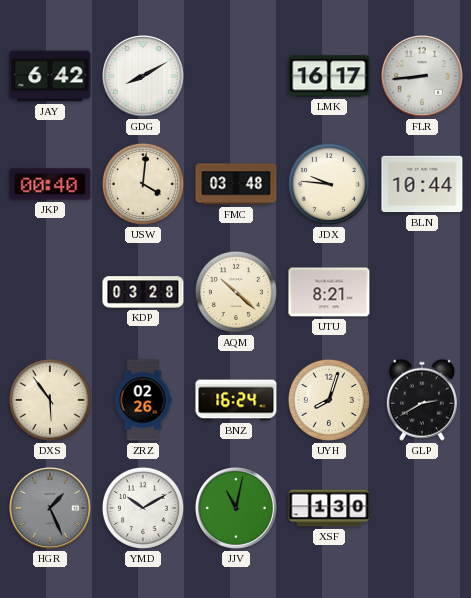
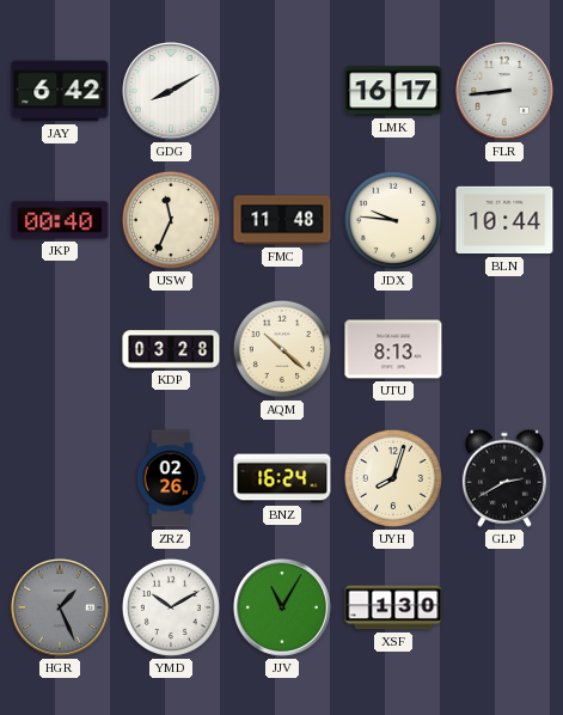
USW: 4:01 -> 11:34
FMC: 03:48 -> 11:48
UTU: 8:21 -> 8:13
DXS: 5:54 -> none
JJV: 11:02 -> 11:05
